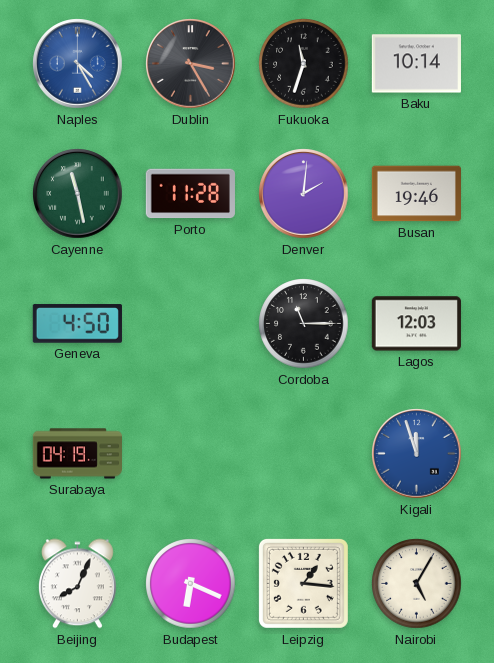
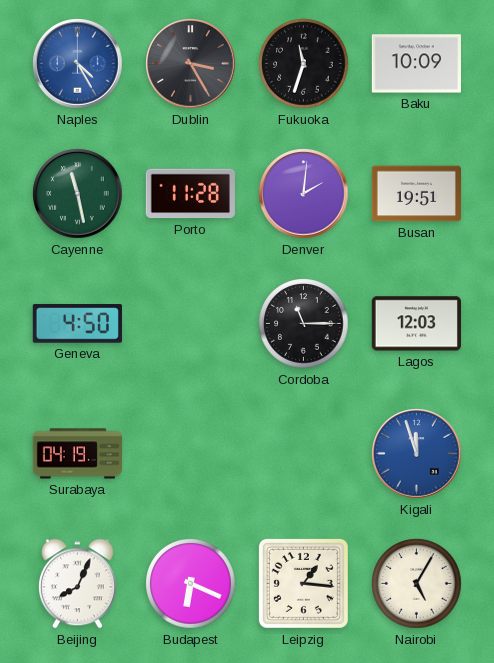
Baku: 10:14 -> 10:09
Busan: 19:46 -> 19:51
